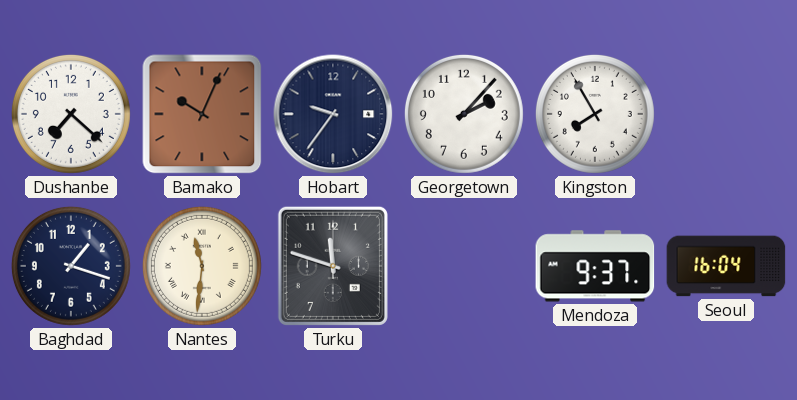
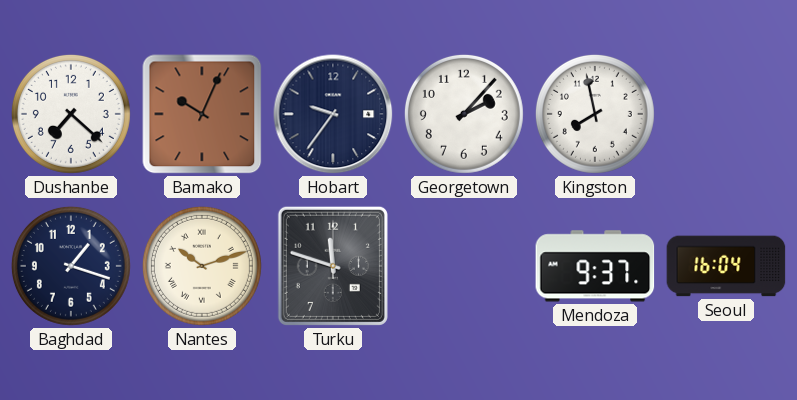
Kingston: 7:55 -> 7:58
Nantes: 11:31 -> 10:12
